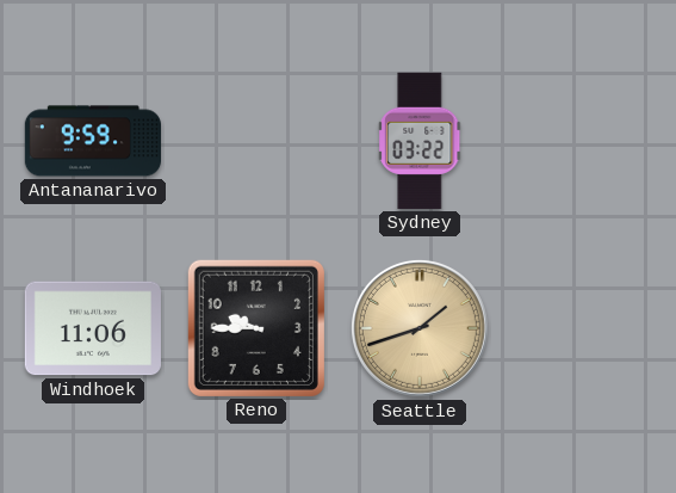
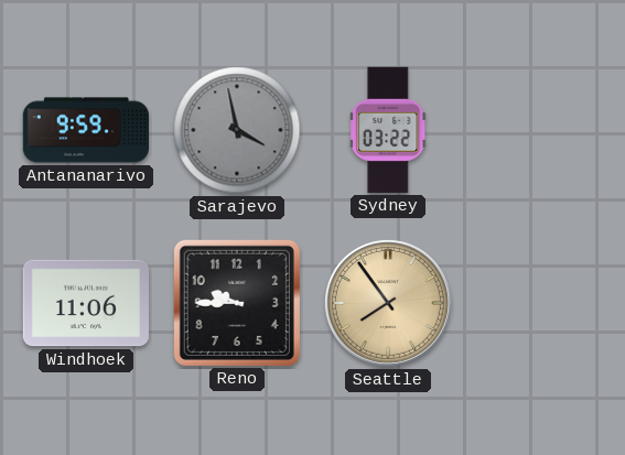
Sarajevo: none -> 3:58
Seattle: 1:42 -> 7:54
